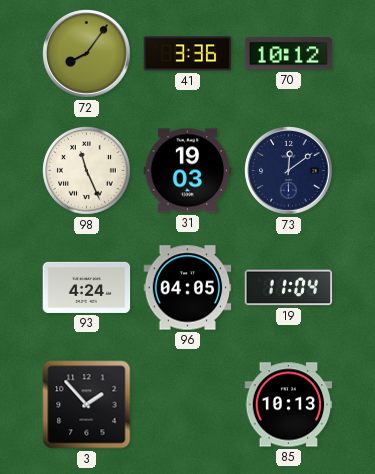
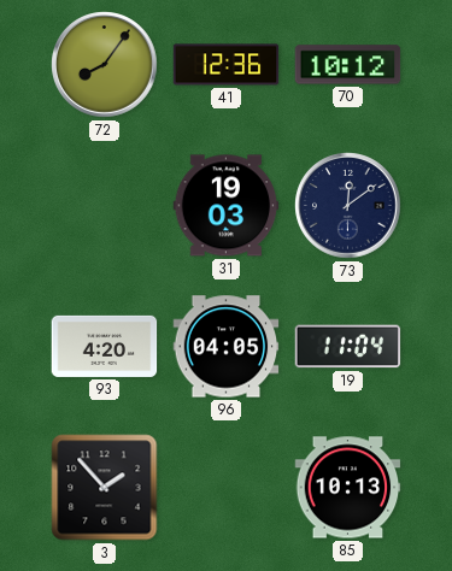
41: 3:36 -> 12:36
98: 11:26 -> none
93: 4:24 -> 4:20
